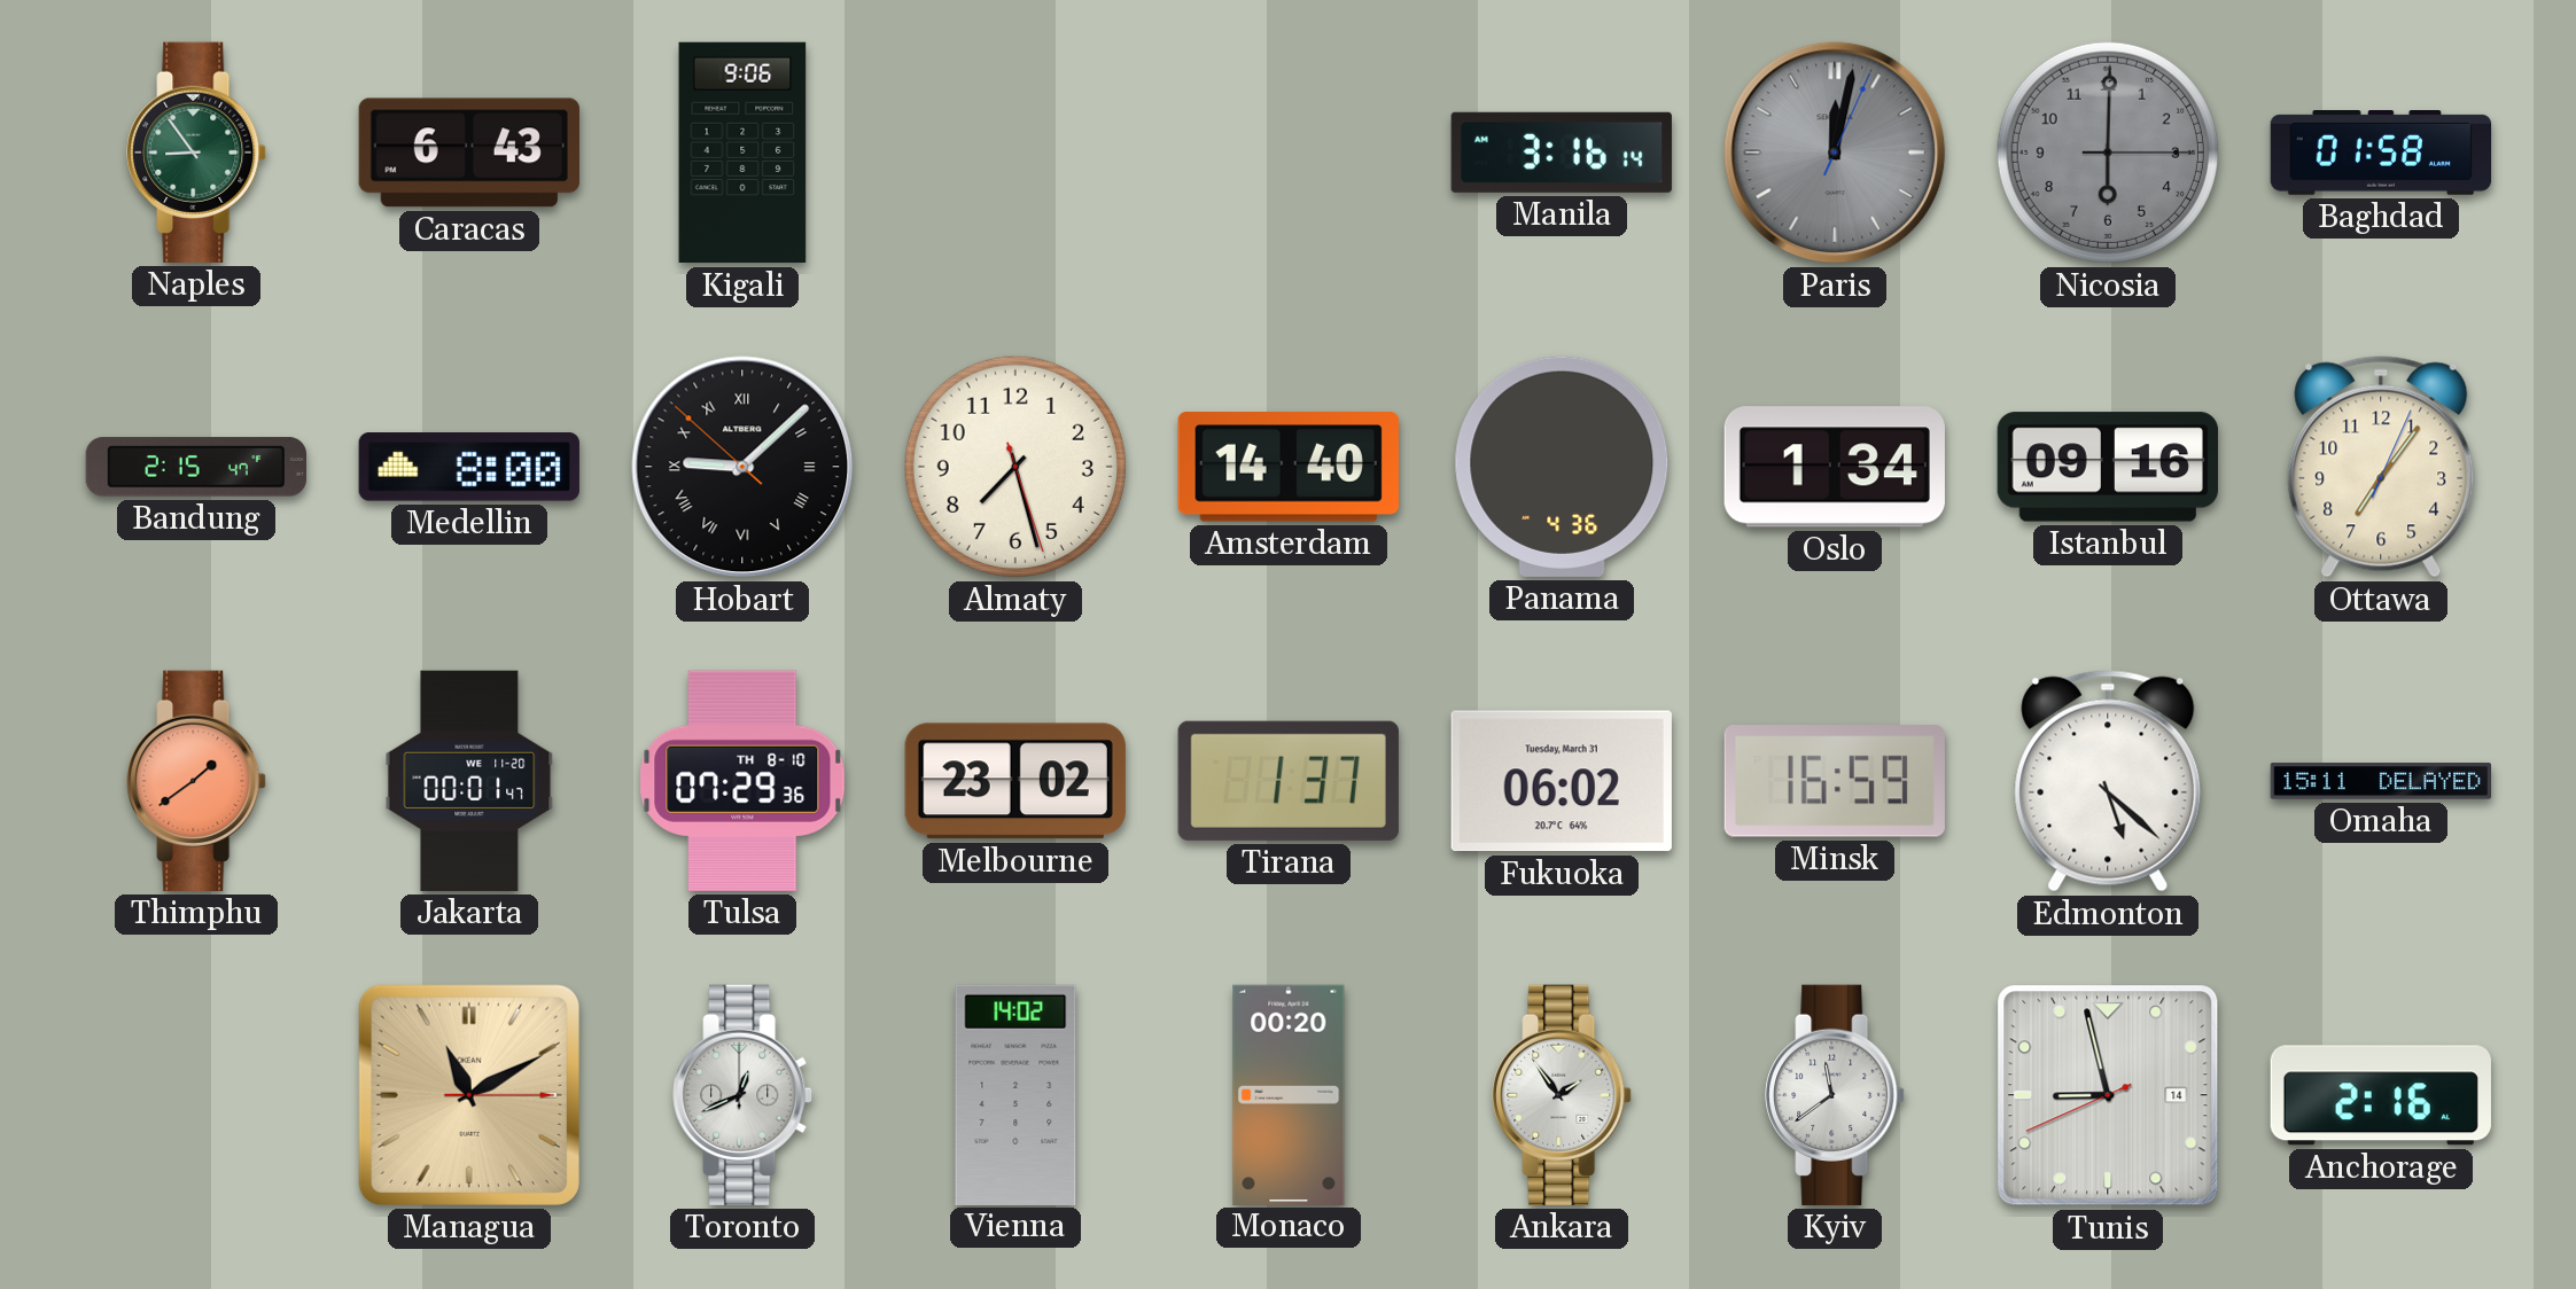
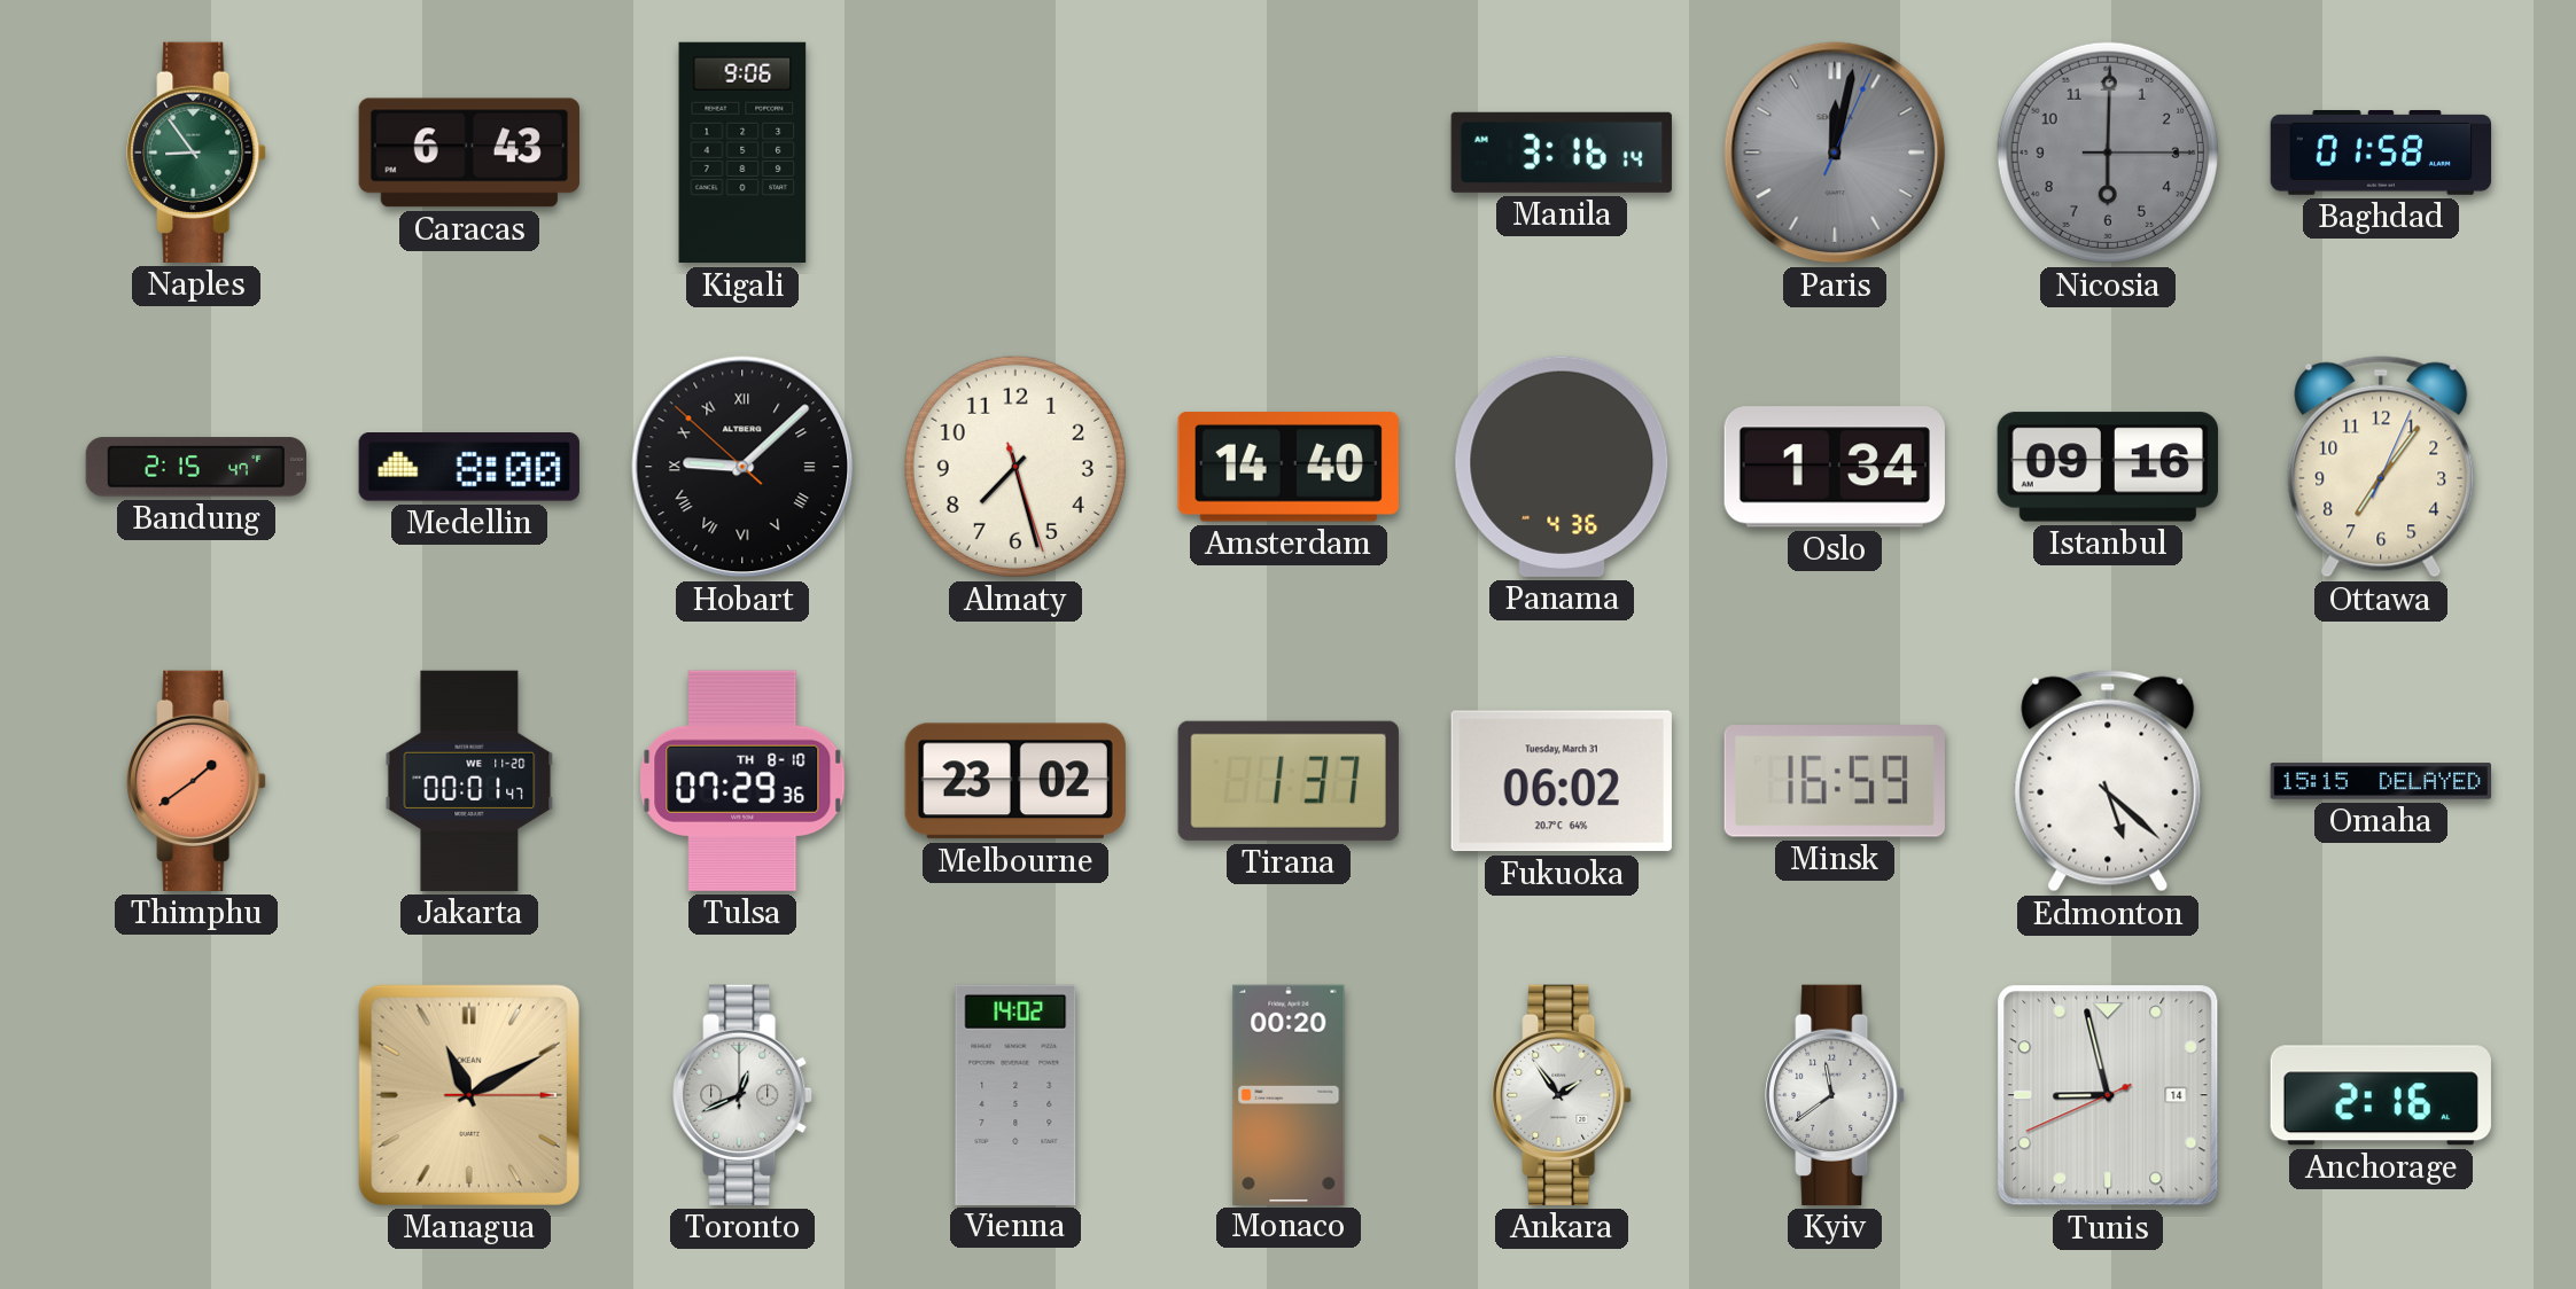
Omaha: 15:11 -> 15:15
